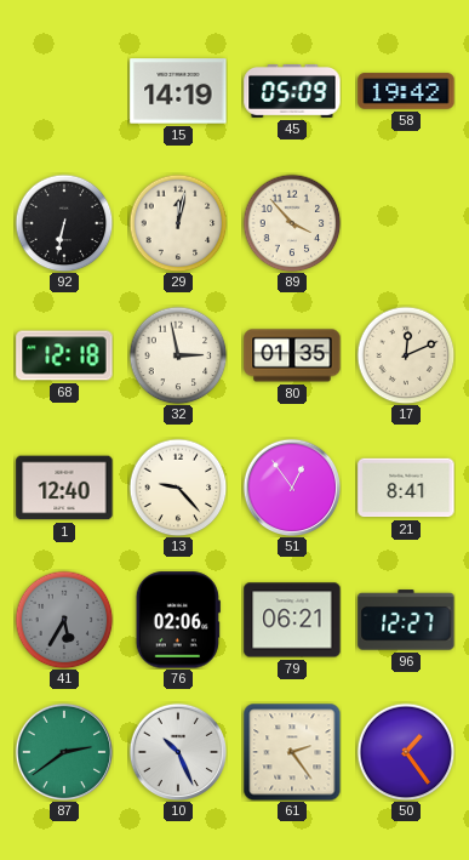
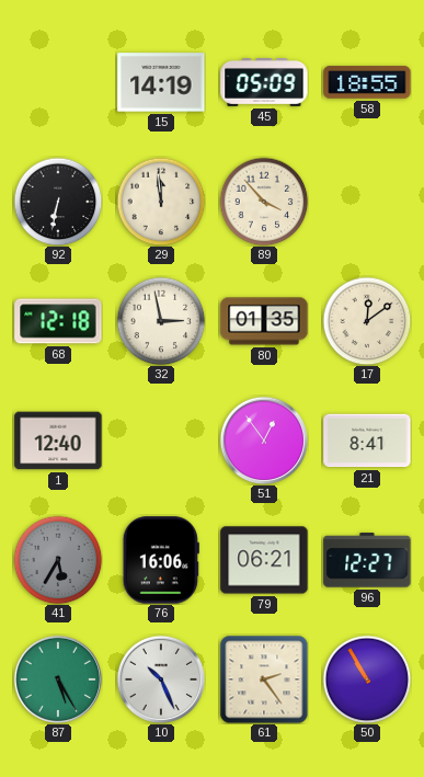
58: 19:42 -> 18:55
29: 12:02 -> 11:59
17: 12:11 -> 12:09
13: 9:23 -> none
76: 02:06 -> 16:06
87: 2:39 -> 5:25
50: 1:24 -> 10:55
